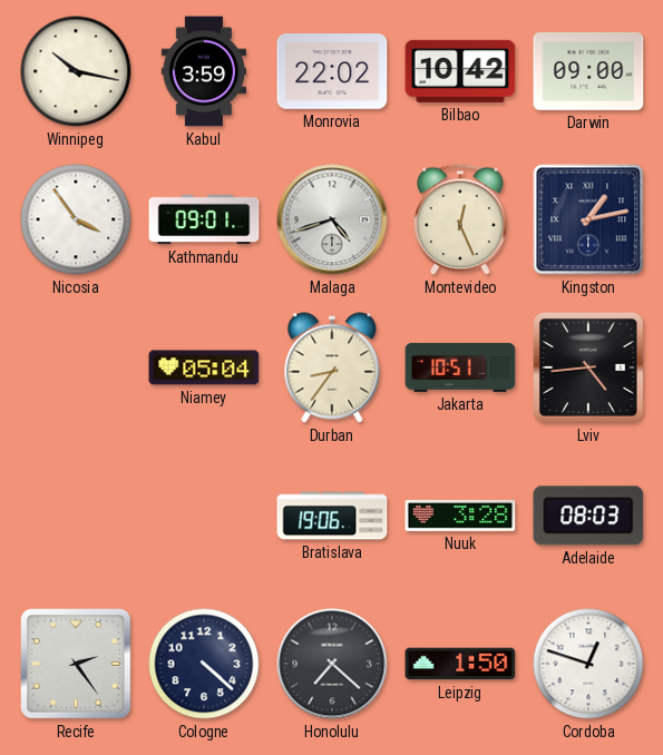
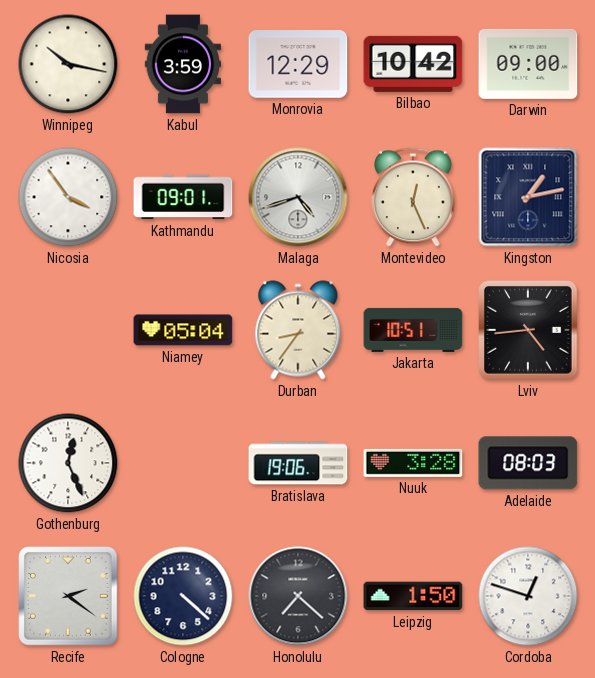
Monrovia: 22:02 -> 12:29
Gothenburg: none -> 12:26
Recife: 2:24 -> 2:21
